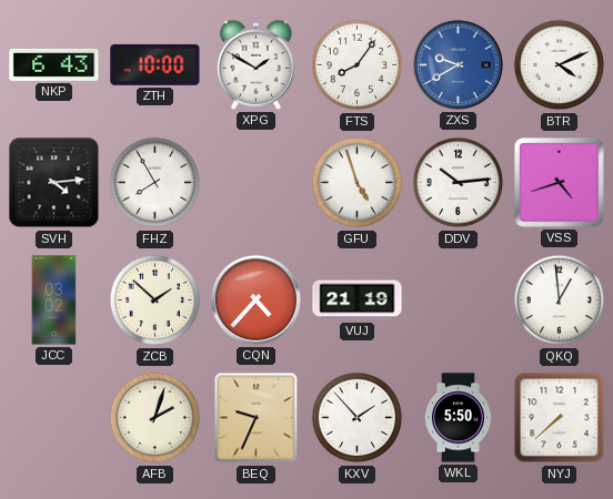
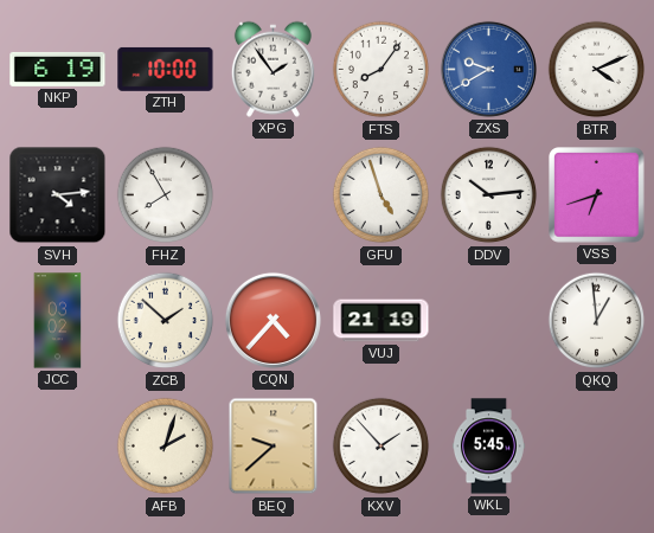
NKP: 6:43 -> 6:19
XPG: 1:50 -> 1:54
VSS: 4:42 -> 6:42
BEQ: 9:34 -> 9:38
WKL: 5:50 -> 5:45
NYJ: 7:38 -> none
